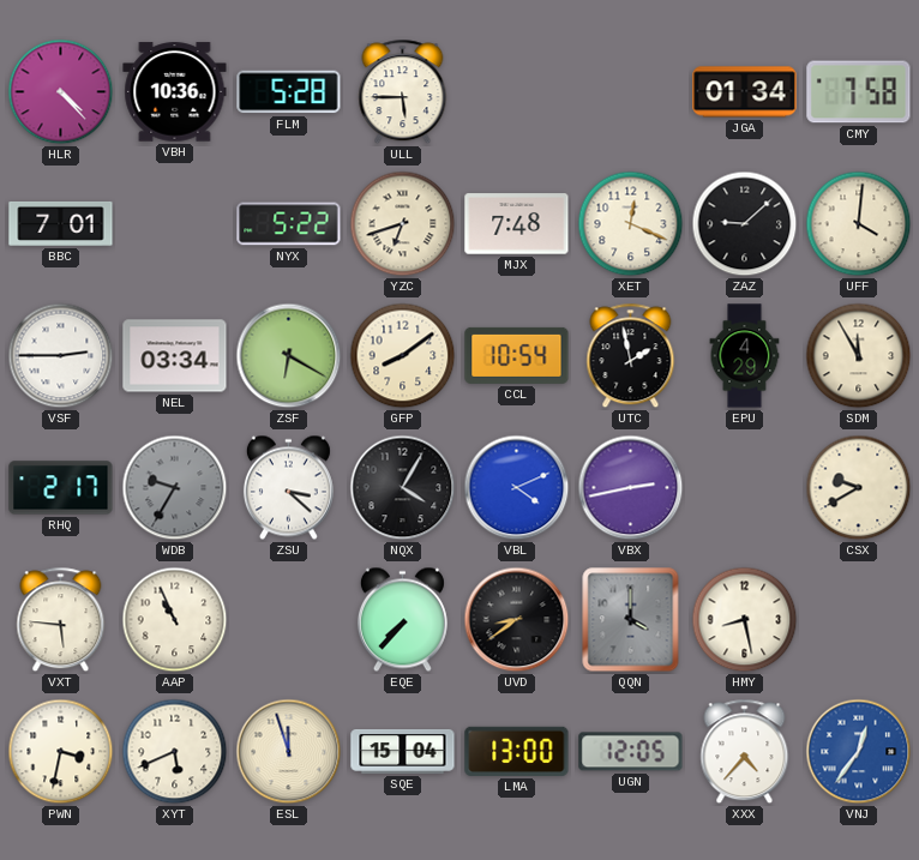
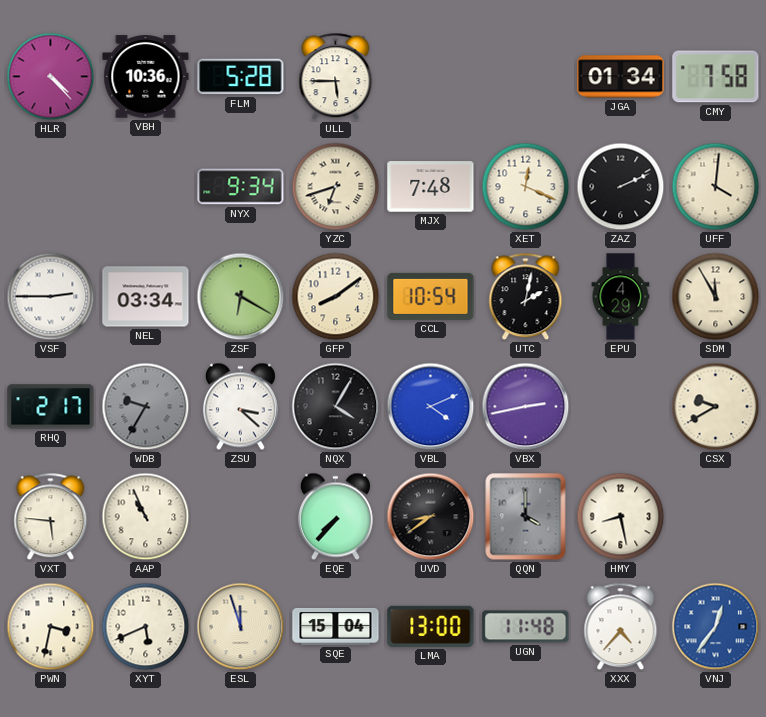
BBC: 7:01 -> none
NYX: 5:22 -> 9:34
ZAZ: 9:08 -> 2:11
UTC: 1:58 -> 2:02
UGN: 12:05 -> 11:48
